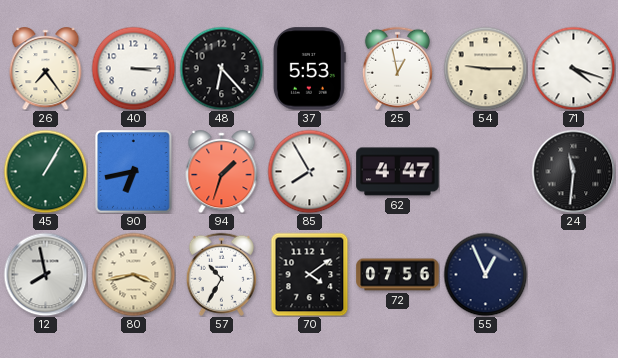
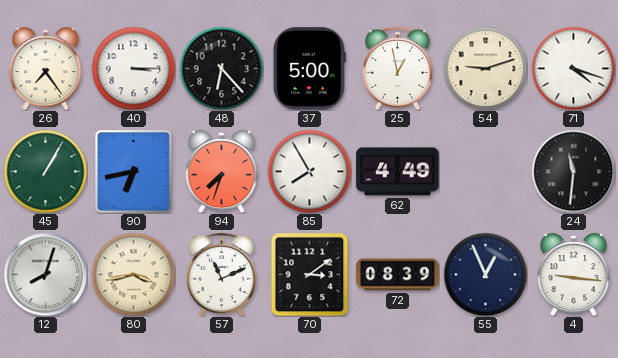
37: 5:53 -> 5:00
54: 9:15 -> 9:12
94: 1:33 -> 7:33
62: 4:47 -> 4:49
12: 7:58 -> 8:03
57: 10:35 -> 11:11
70: 4:09 -> 3:09
72: 07:56 -> 08:39
4: none -> 9:16
